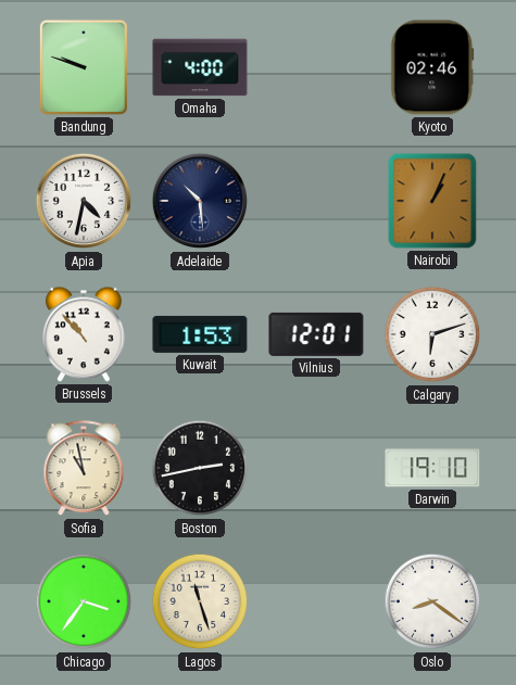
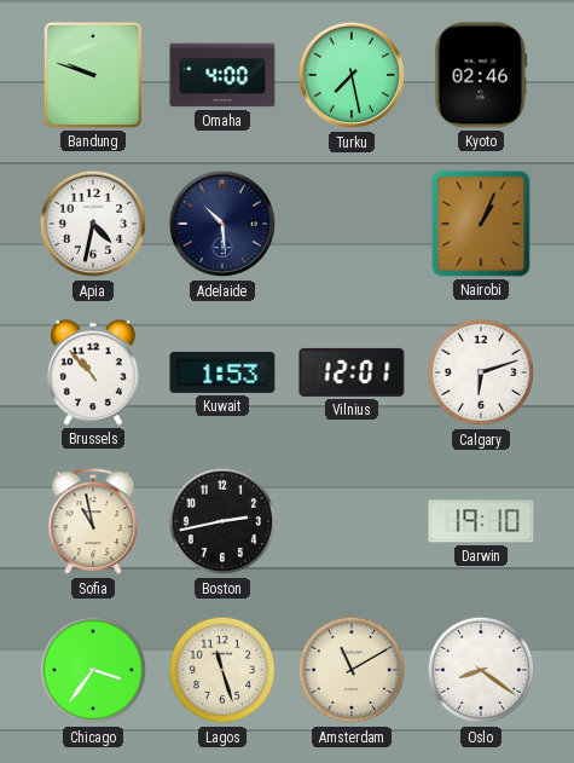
Turku: none -> 7:28
Amsterdam: none -> 11:10
